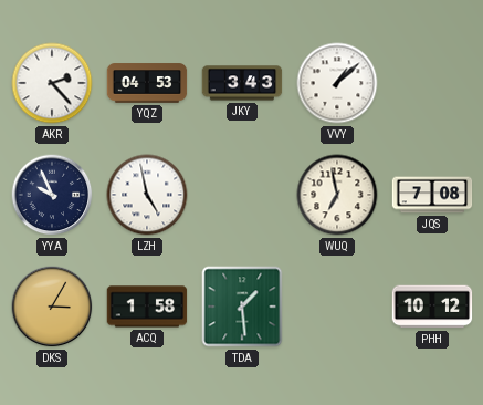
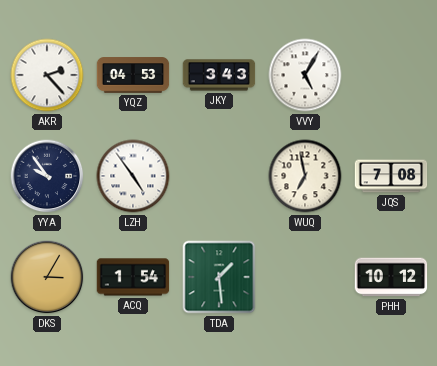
VVY: 1:08 -> 5:05
YYA: 9:56 -> 9:54
LZH: 4:58 -> 4:54
ACQ: 1:58 -> 1:54
